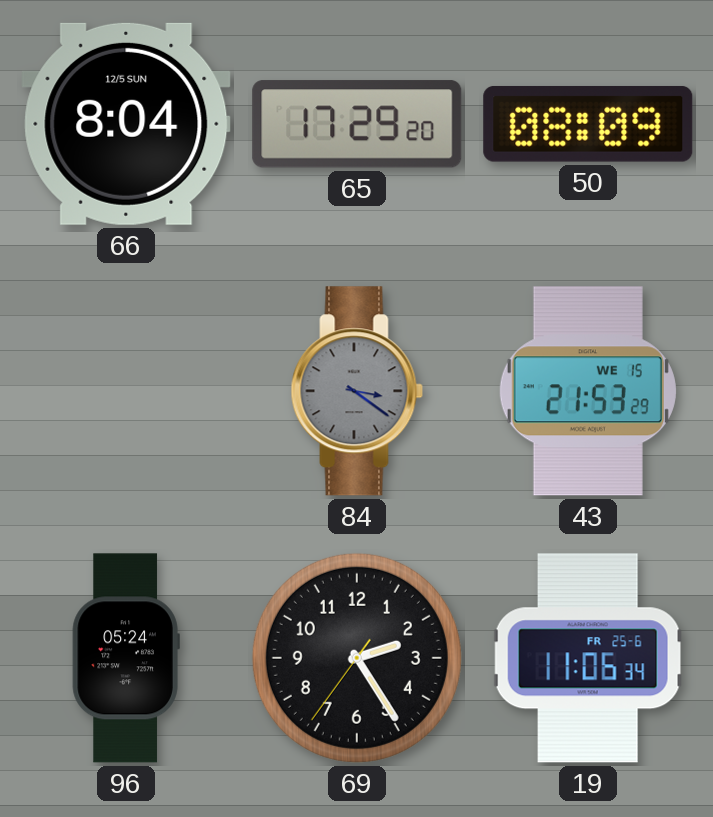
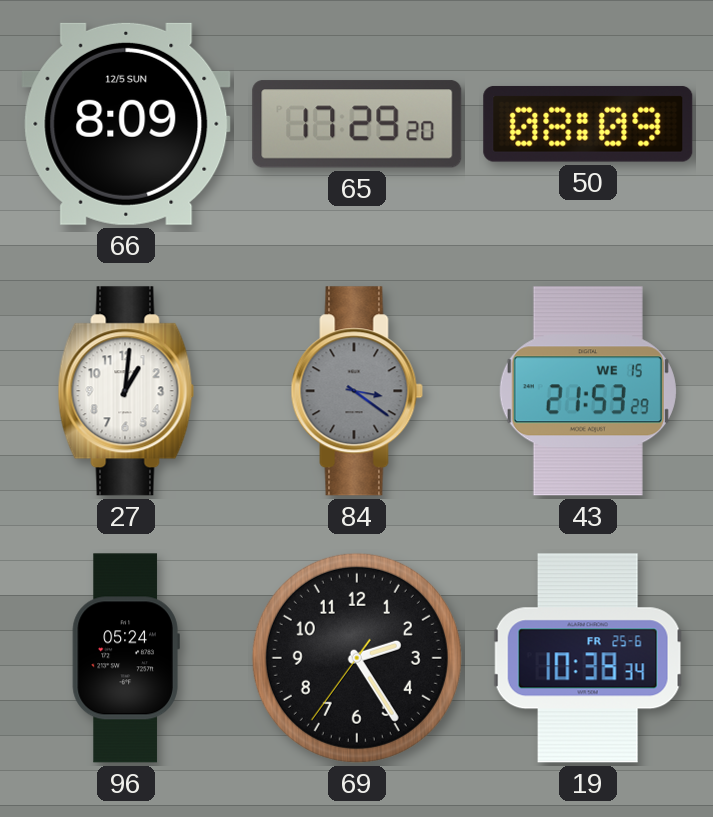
66: 8:04 -> 8:09
27: none -> 1:01
19: 11:06 -> 10:38
